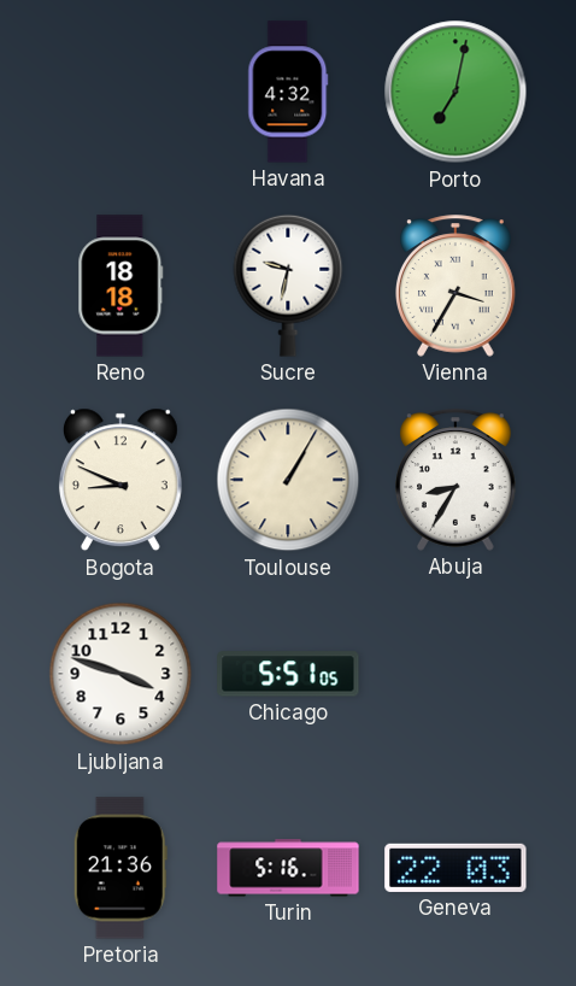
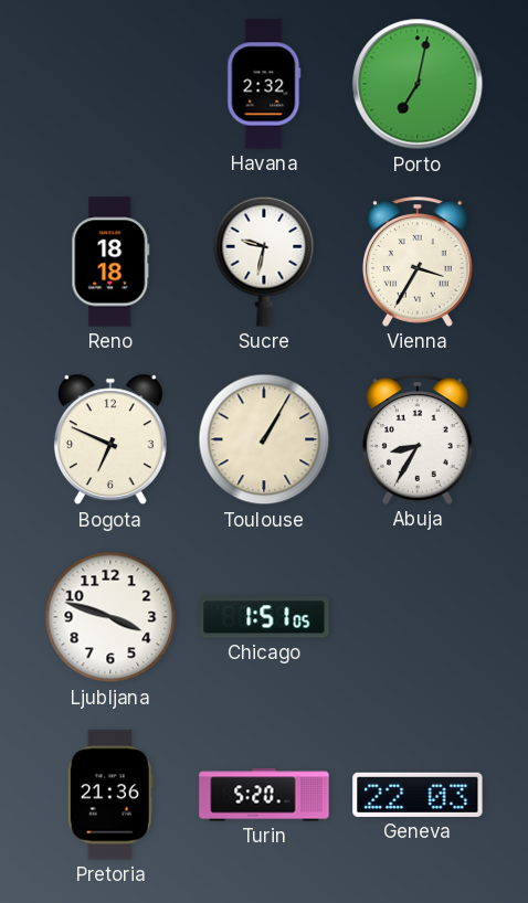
Havana: 4:32 -> 2:32
Bogota: 8:49 -> 6:49
Chicago: 5:51 -> 1:51
Turin: 5:16 -> 5:20
